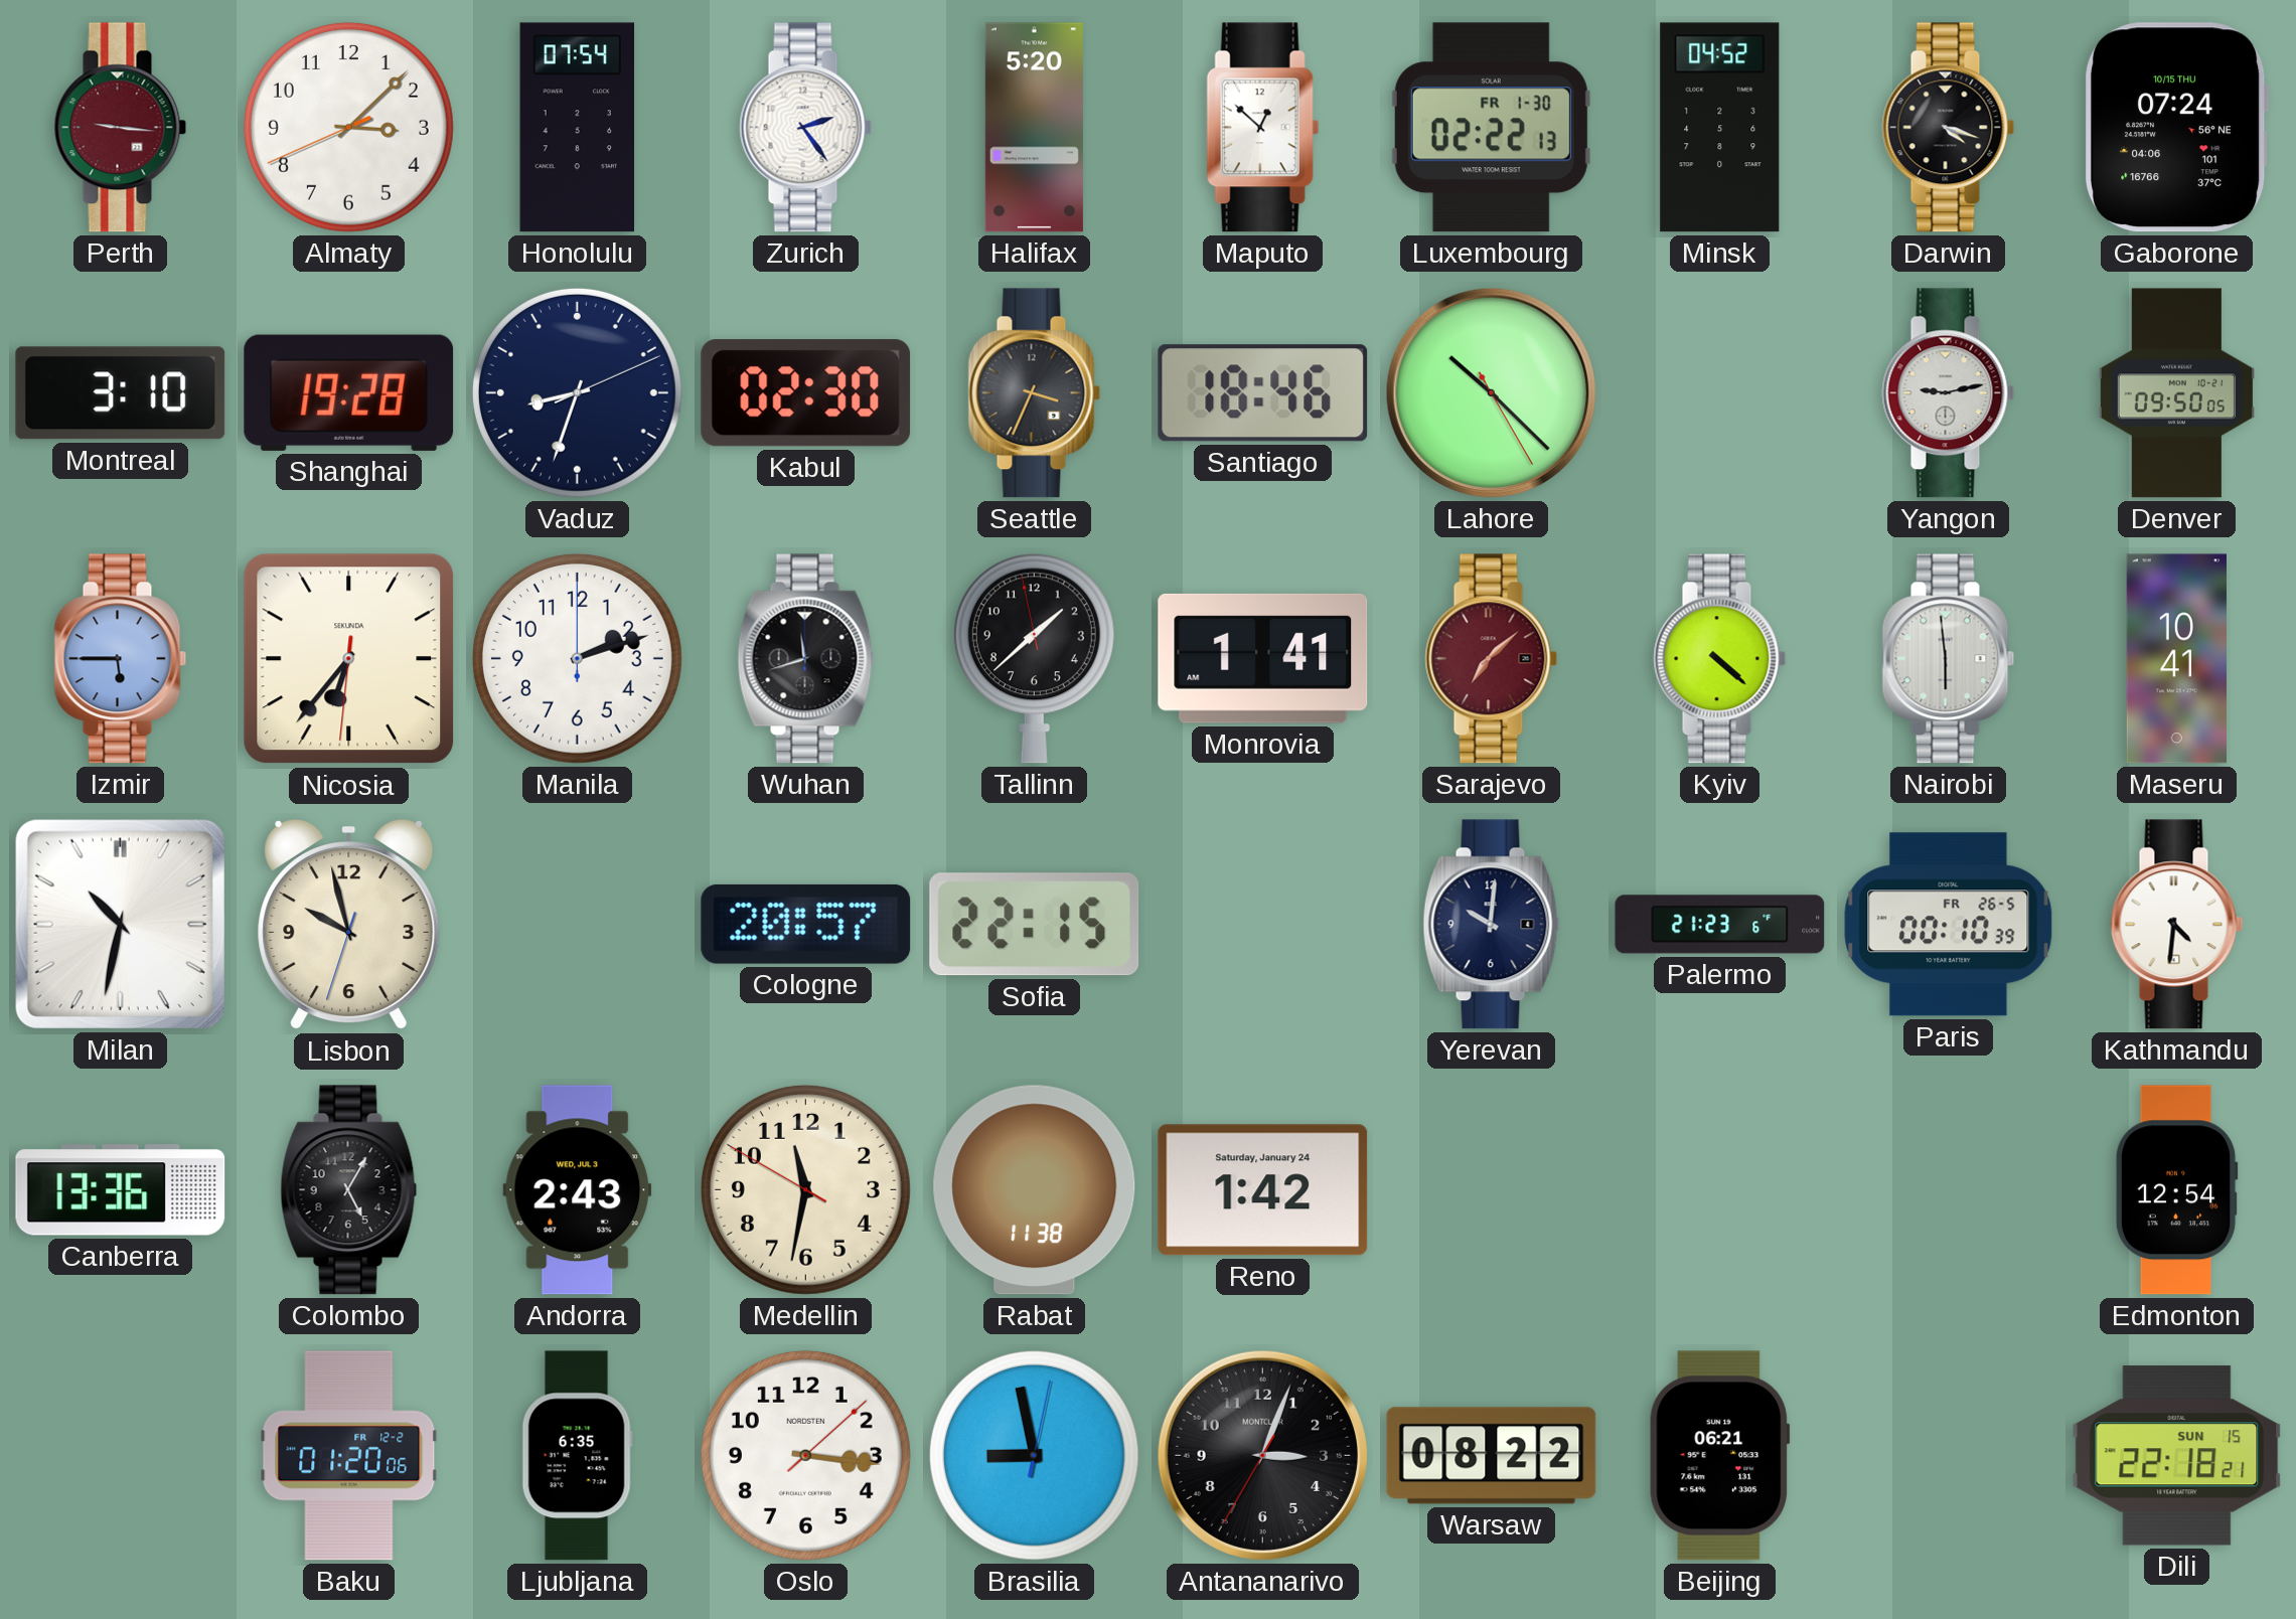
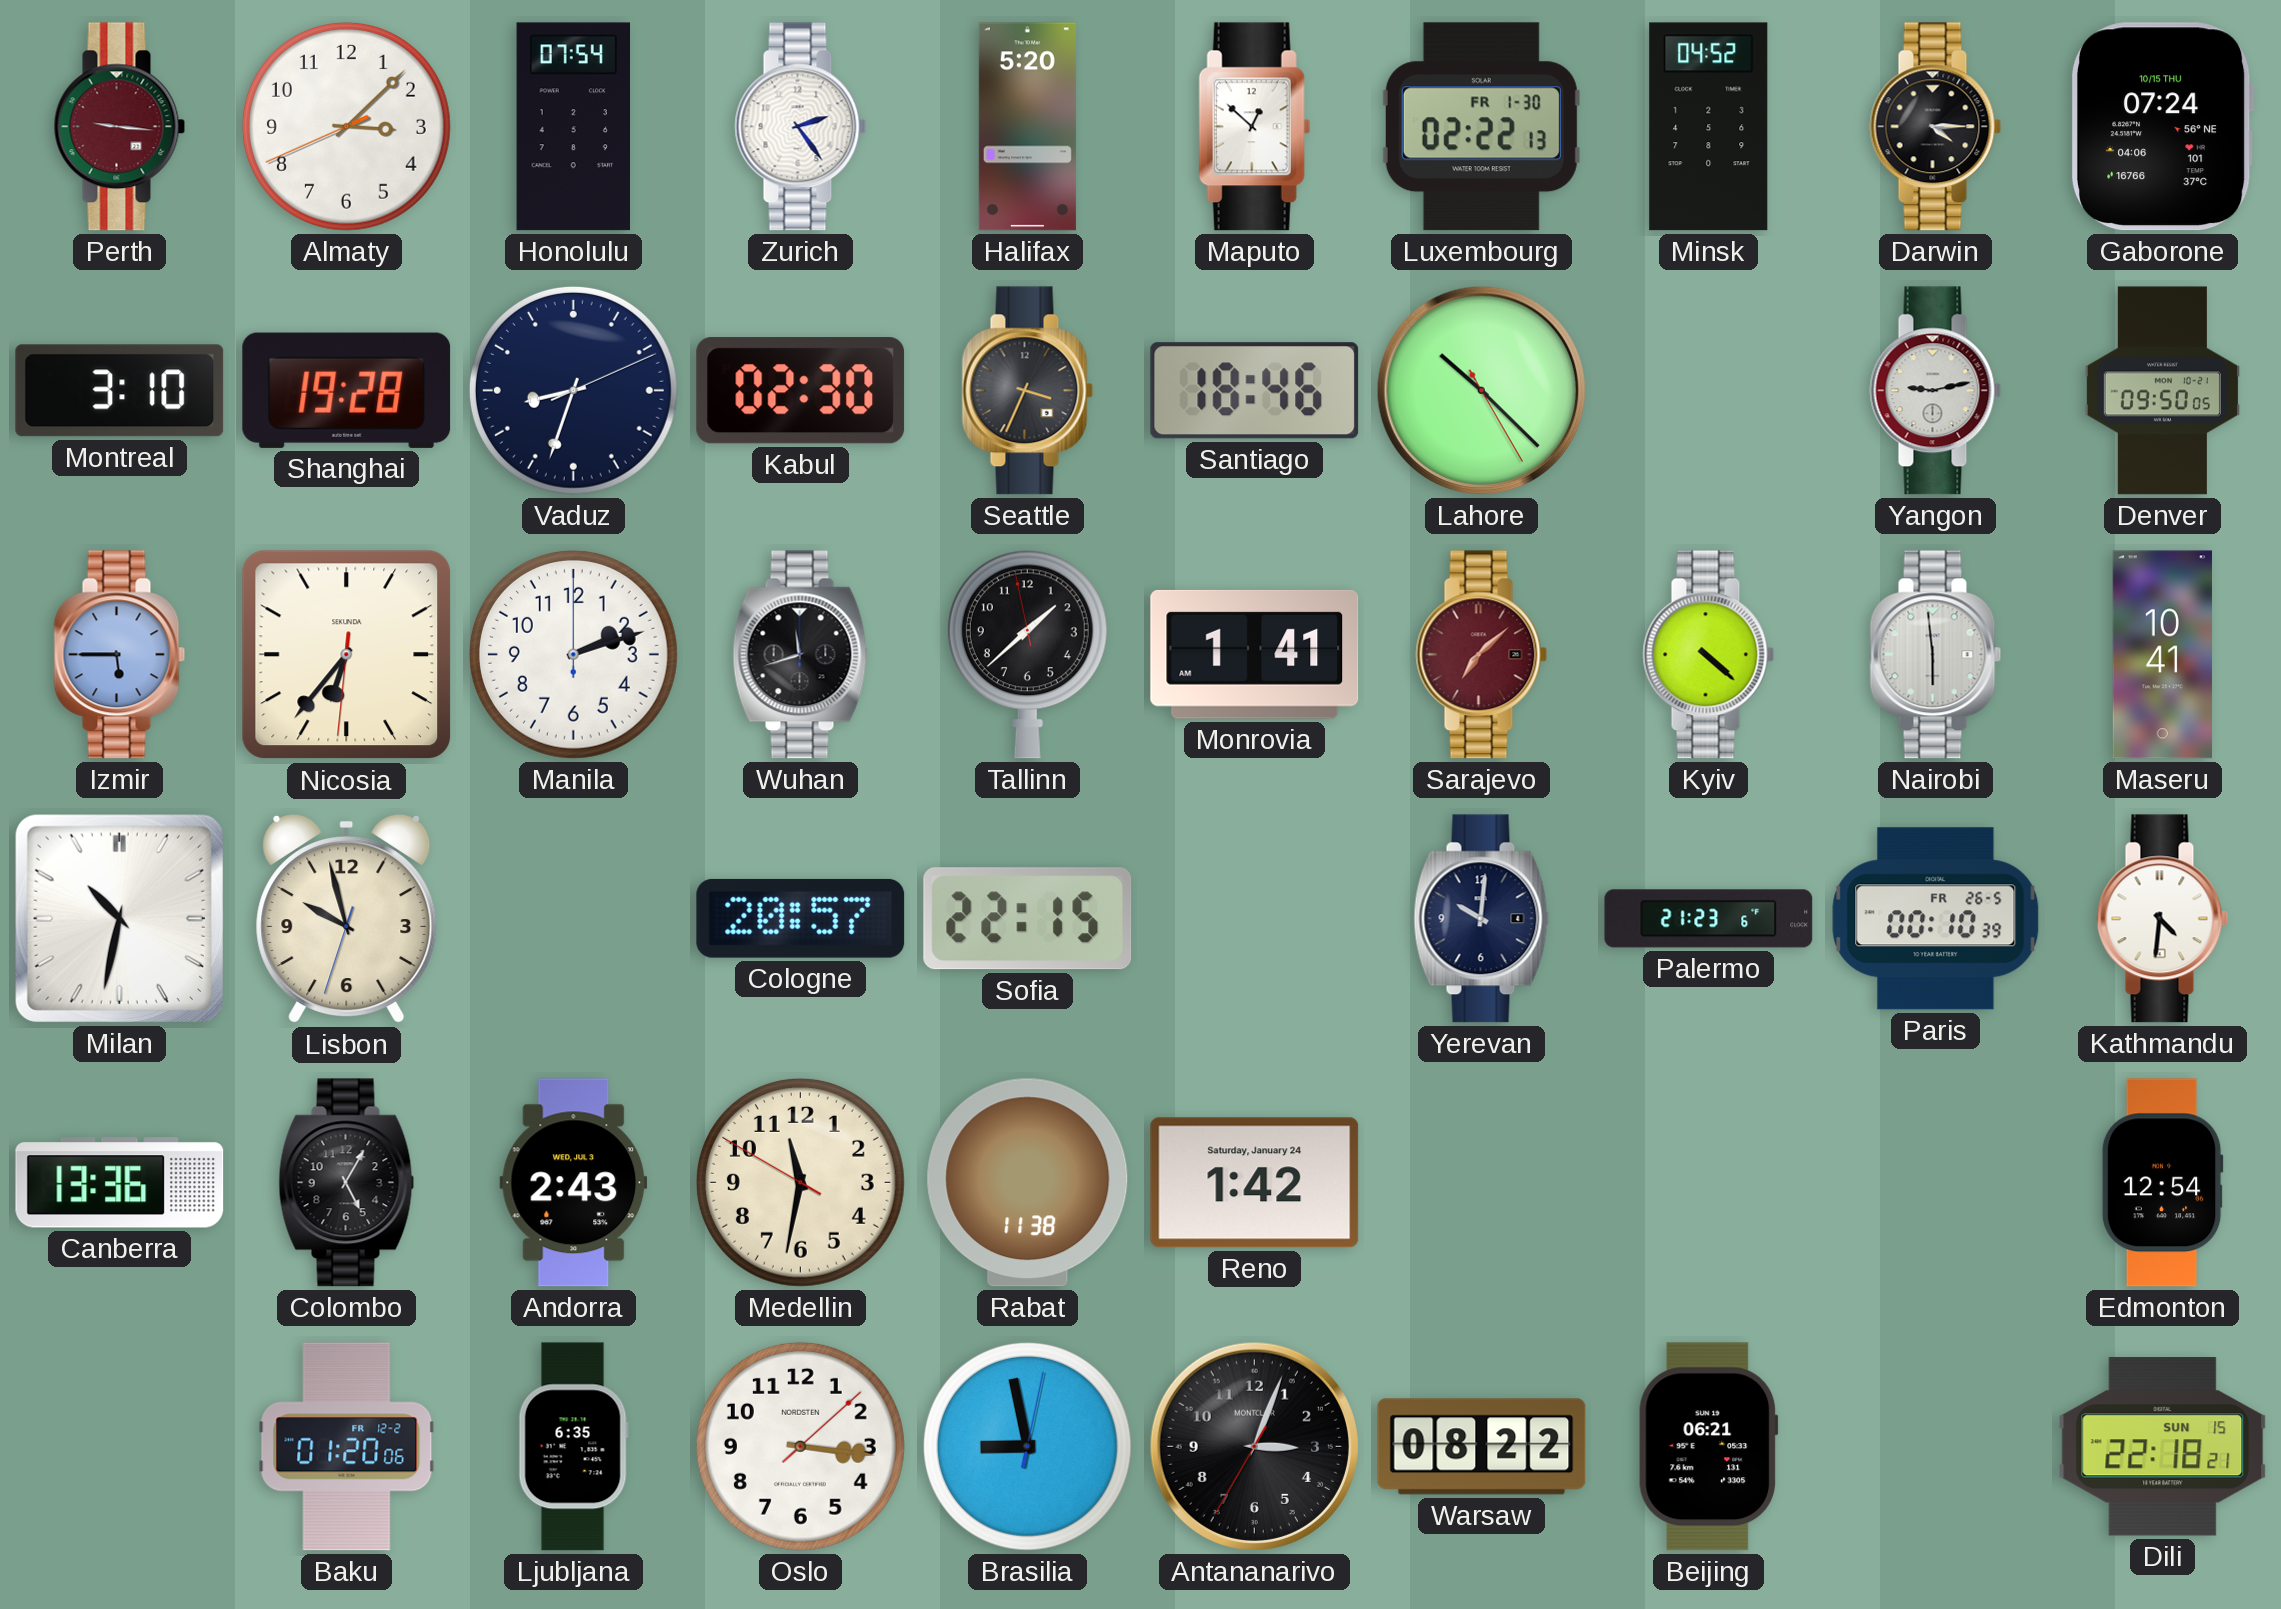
Darwin: 4:18 -> 4:15
